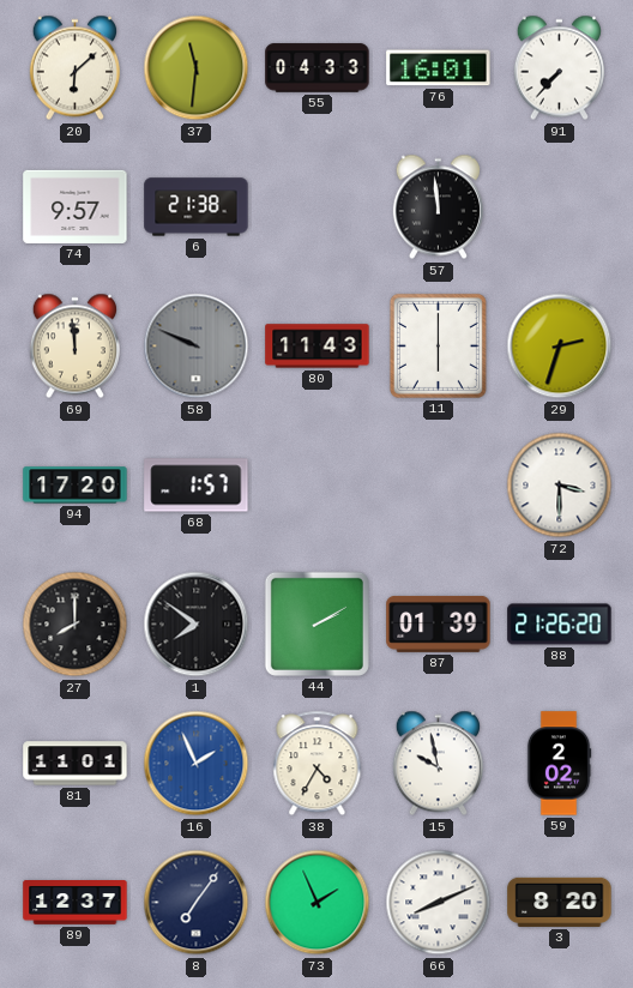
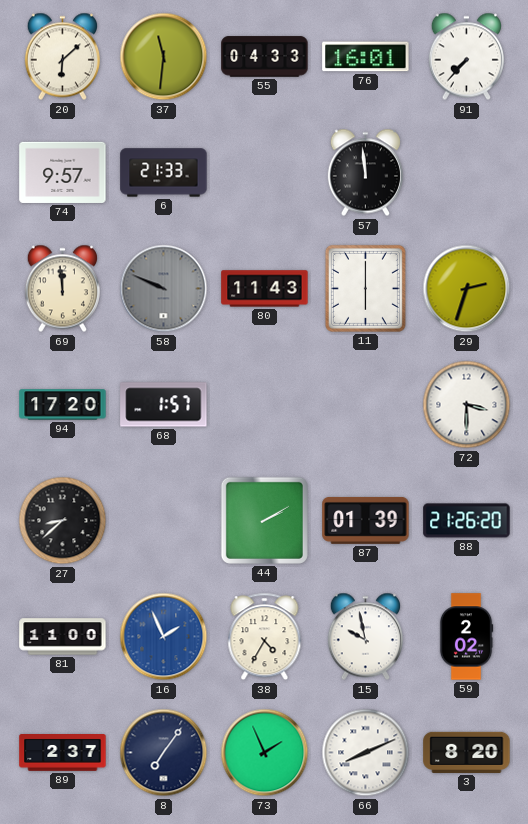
6: 21:38 -> 21:33
27: 8:00 -> 8:38
1: 7:51 -> none
81: 11:01 -> 11:00
89: 12:37 -> 2:37
